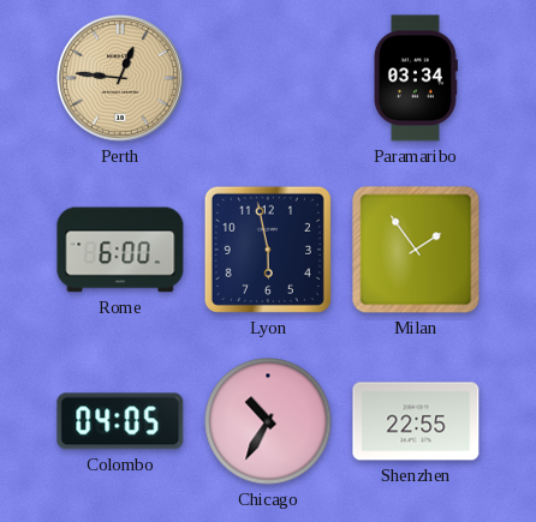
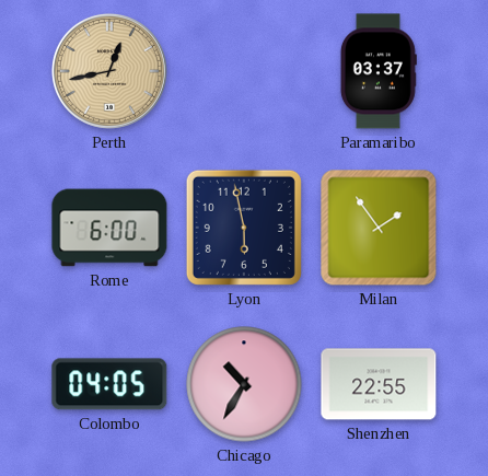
Perth: 12:46 -> 12:43
Paramaribo: 03:34 -> 03:37
